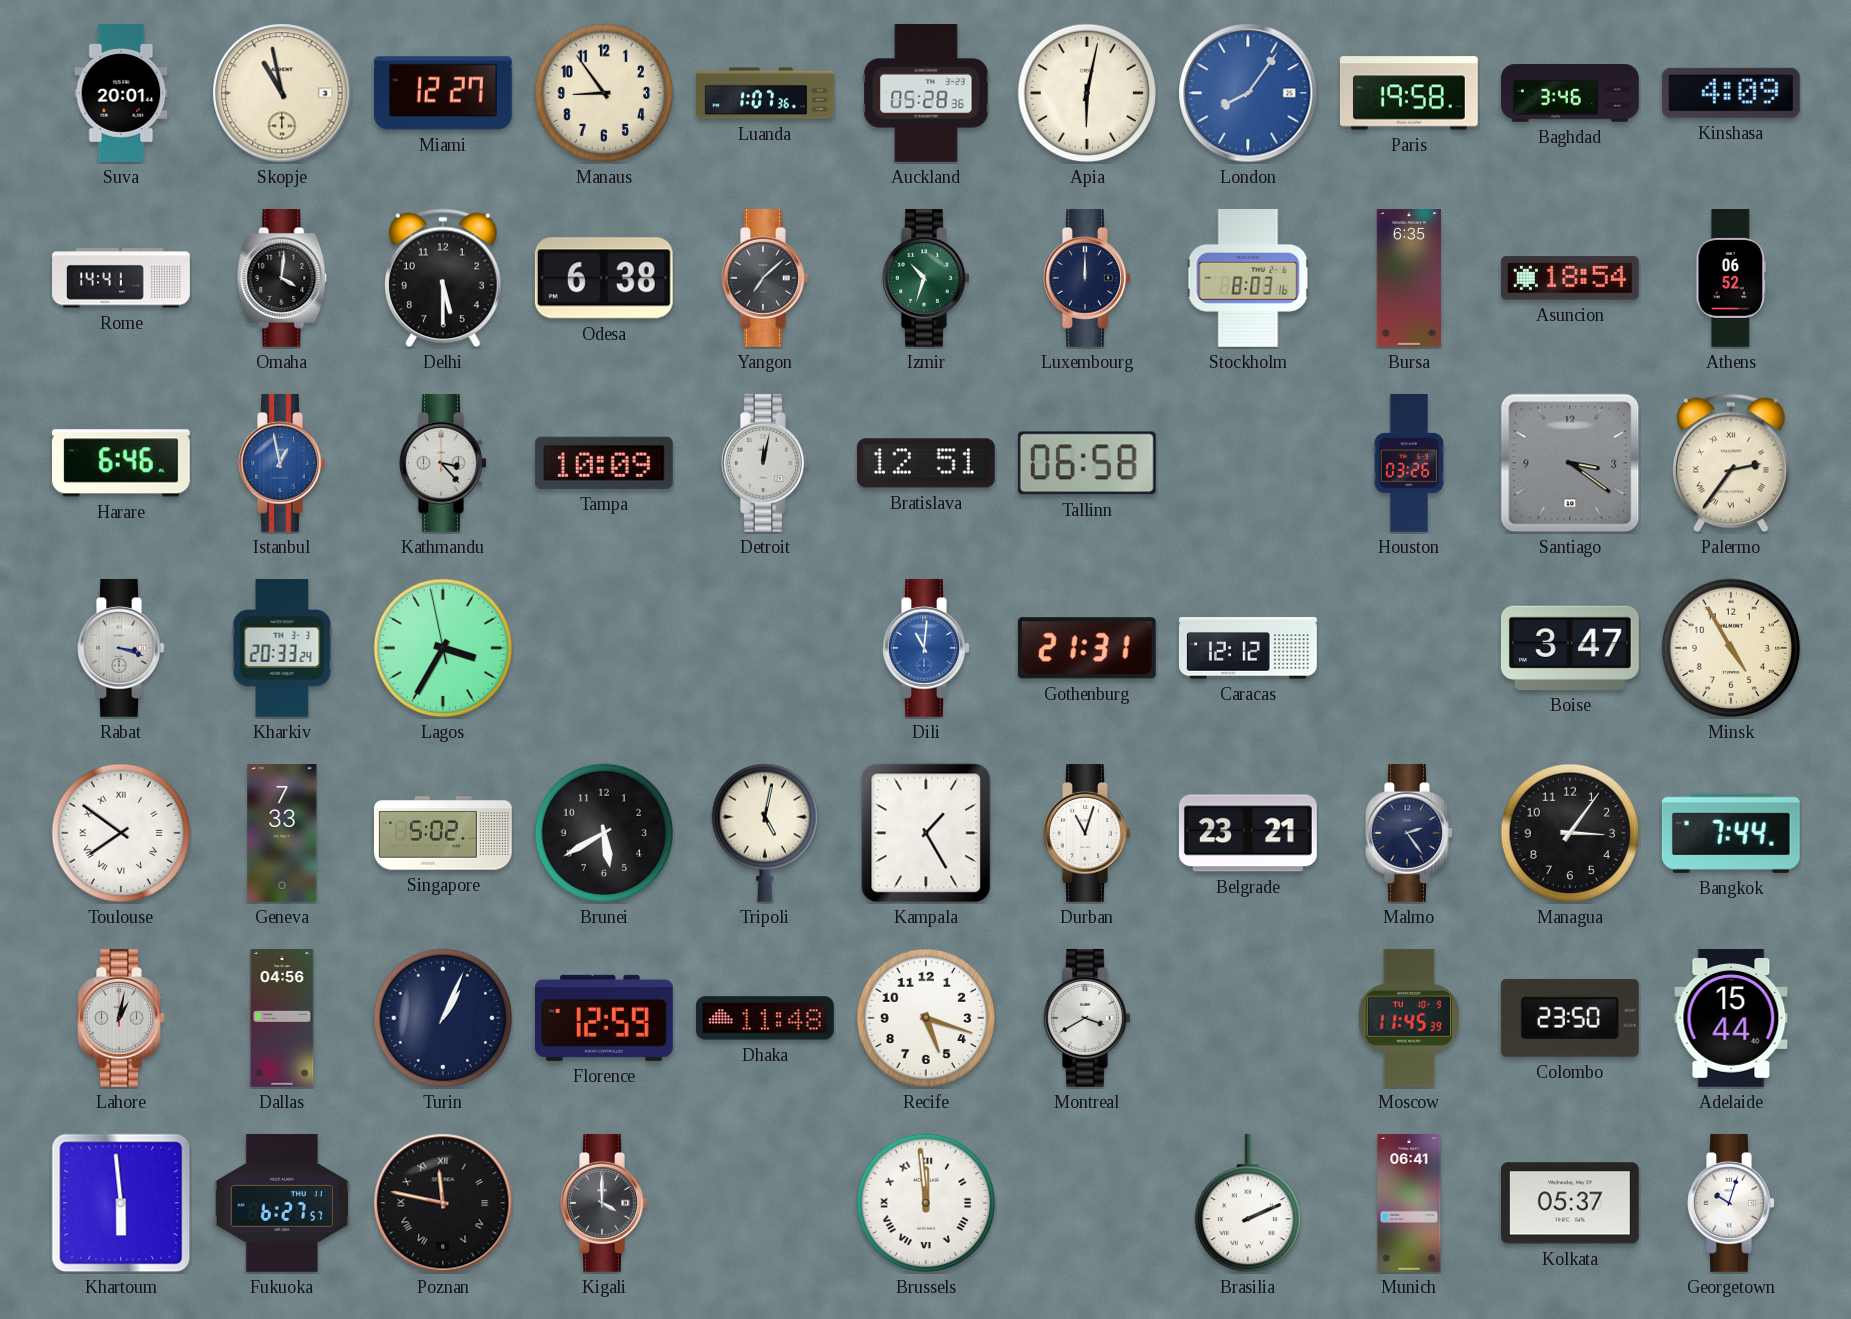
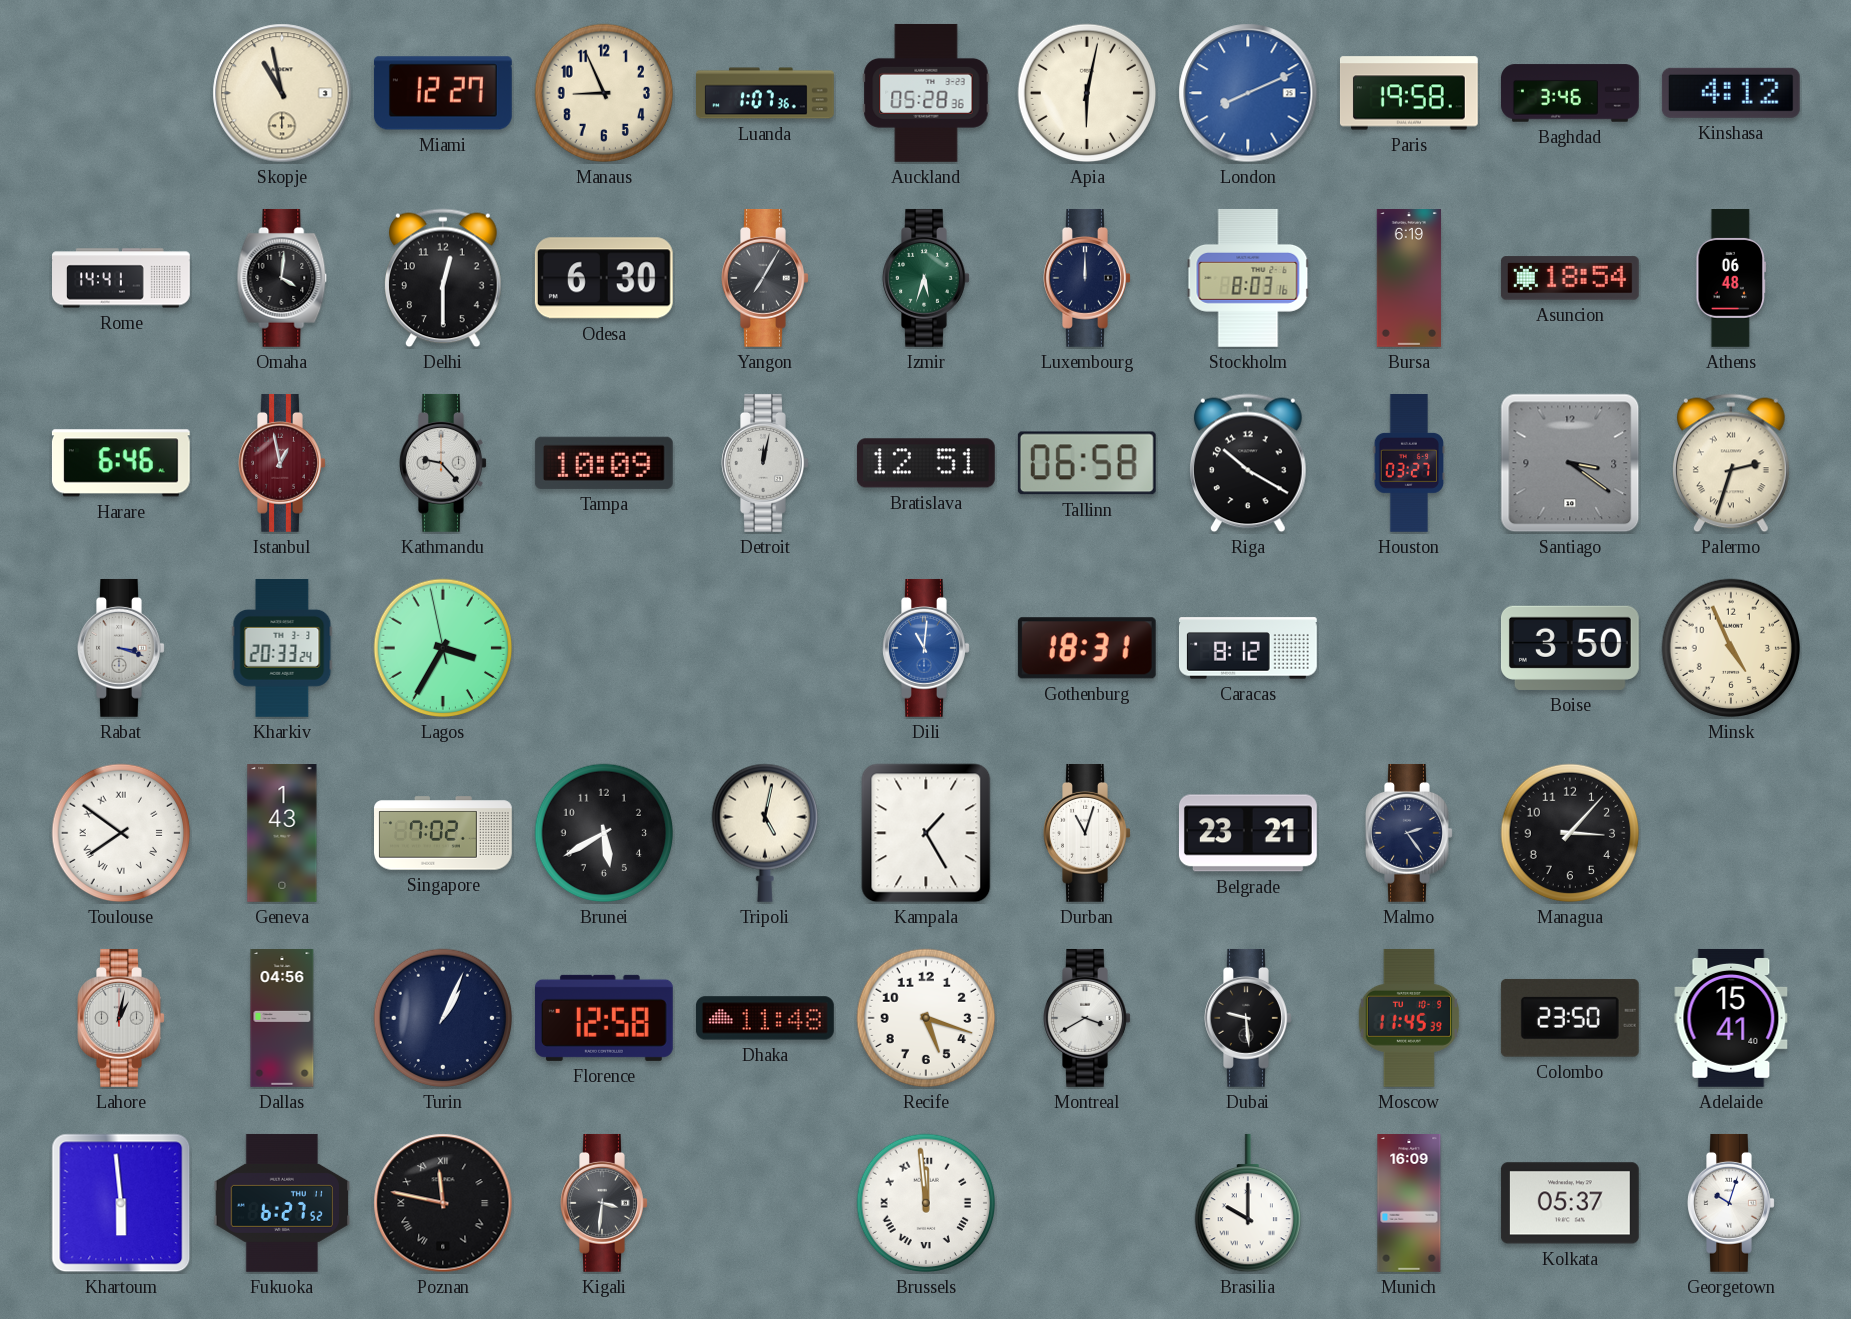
Suva: 20:01 -> none
Manaus: 8:54 -> 8:56
London: 8:06 -> 8:11
Kinshasa: 4:09 -> 4:12
Delhi: 5:30 -> 12:30
Odesa: 6:38 -> 6:30
Yangon: 7:08 -> 7:05
Izmir: 10:33 -> 5:33
Bursa: 6:35 -> 6:19
Athens: 06:52 -> 06:48
Istanbul dial: blue -> burgundy
Kathmandu: 3:23 -> 9:23
Riga: none -> 10:20
Houston: 03:26 -> 03:27
Palermo: 2:36 -> 2:33
Gothenburg: 21:31 -> 18:31
Caracas: 12:12 -> 8:12
Boise: 3:47 -> 3:50
Minsk: 4:55 -> 4:56
Geneva: 7:33 -> 1:43
Singapore: 5:02 -> 7:02
Managua: 3:06 -> 3:07
Bangkok: 7:44 -> none
Florence: 12:59 -> 12:58
Dubai: none -> 9:29
Adelaide: 15:44 -> 15:41
Fukuoka: 6:27:57 -> 6:27:52
Kigali: 4:00 -> 3:31
Brasilia: 2:11 -> 10:00
Munich: 06:41 -> 16:09
